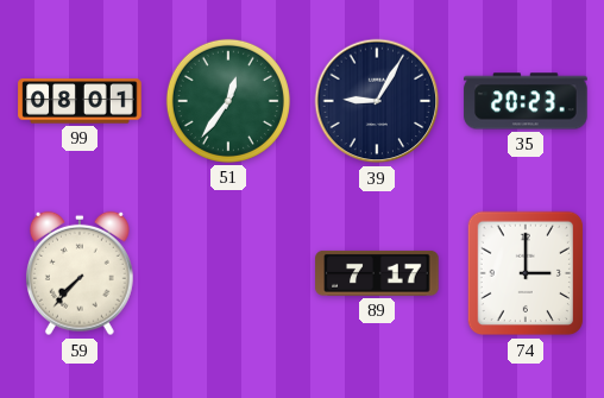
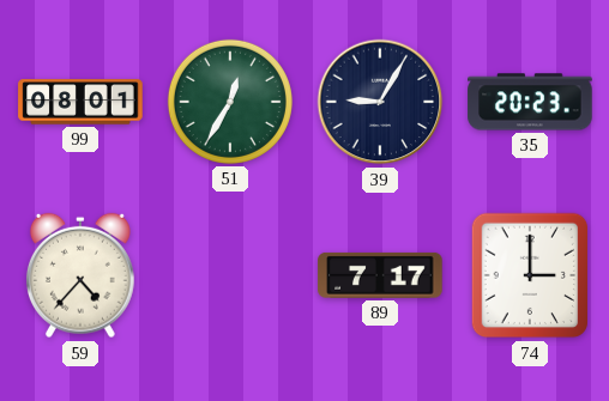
51: 12:36 -> 12:35
59: 7:37 -> 4:37
